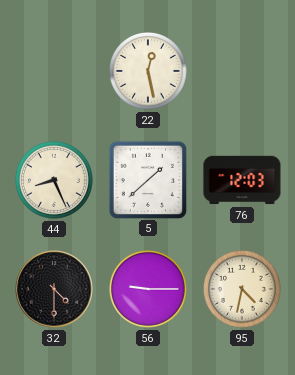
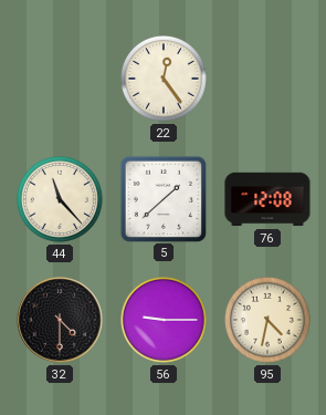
22: 12:28 -> 12:24
44: 8:26 -> 11:23
76: 12:03 -> 12:08
